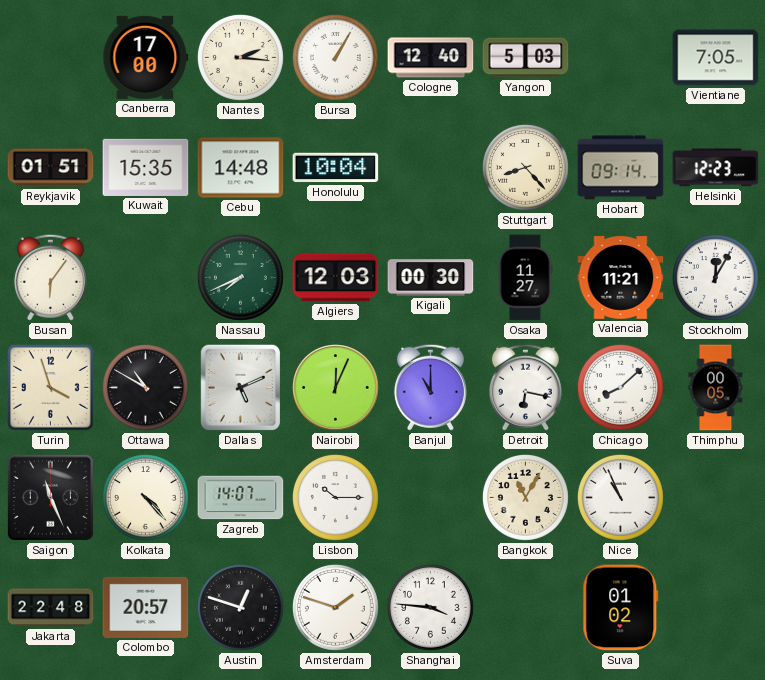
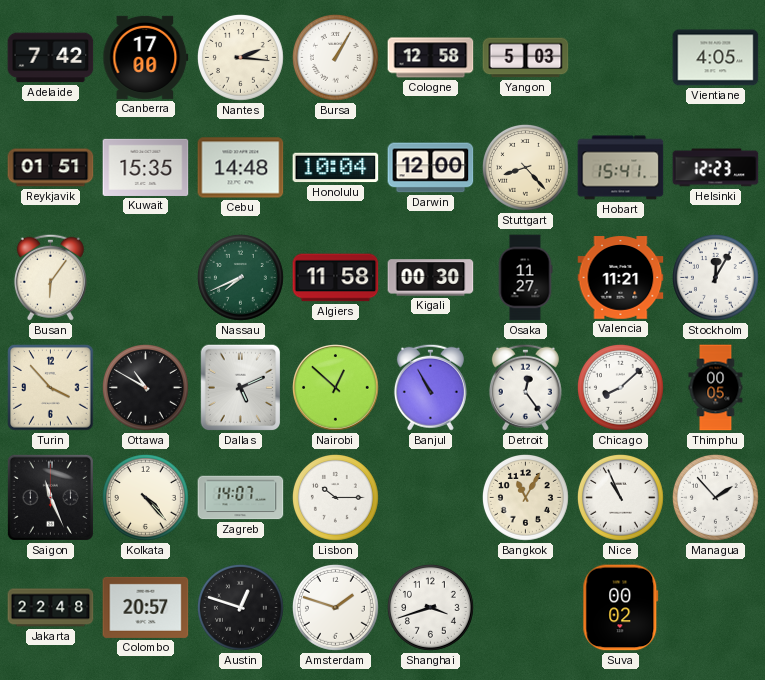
Adelaide: none -> 7:42
Cologne: 12:40 -> 12:58
Vientiane: 7:05 -> 4:05
Darwin: none -> 12:00
Hobart: 09:14 -> 15:41
Algiers: 12:03 -> 11:58
Turin: 3:57 -> 3:53
Nairobi: 12:04 -> 12:52
Banjul: 11:00 -> 10:55
Detroit: 6:17 -> 12:24
Managua: none -> 1:53
Shanghai: 3:46 -> 3:42
Suva: 01:02 -> 00:02
